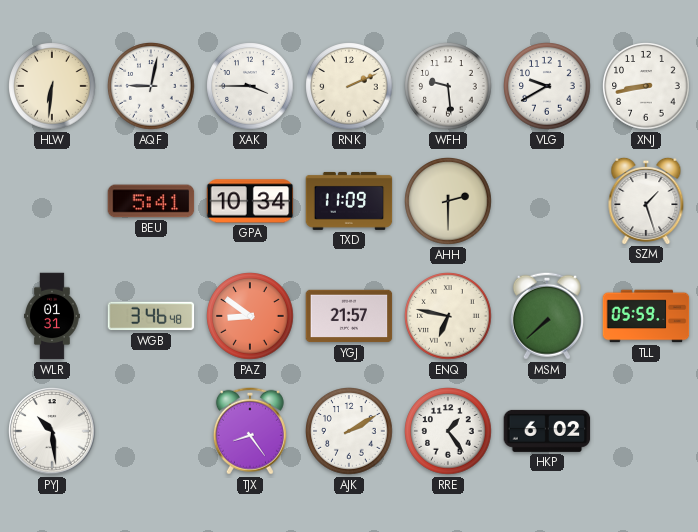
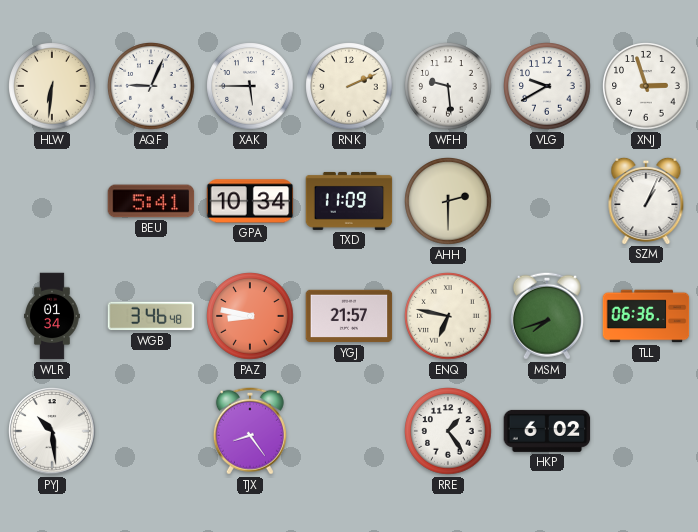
AQF: 9:02 -> 9:04
XAK: 3:45 -> 5:45
XNJ: 8:43 -> 2:57
SZM: 1:27 -> 1:04
WLR: 01:31 -> 01:34
PAZ: 8:51 -> 8:47
MSM: 7:38 -> 7:42
TLL: 05:59 -> 06:36
AJK: 2:10 -> none
